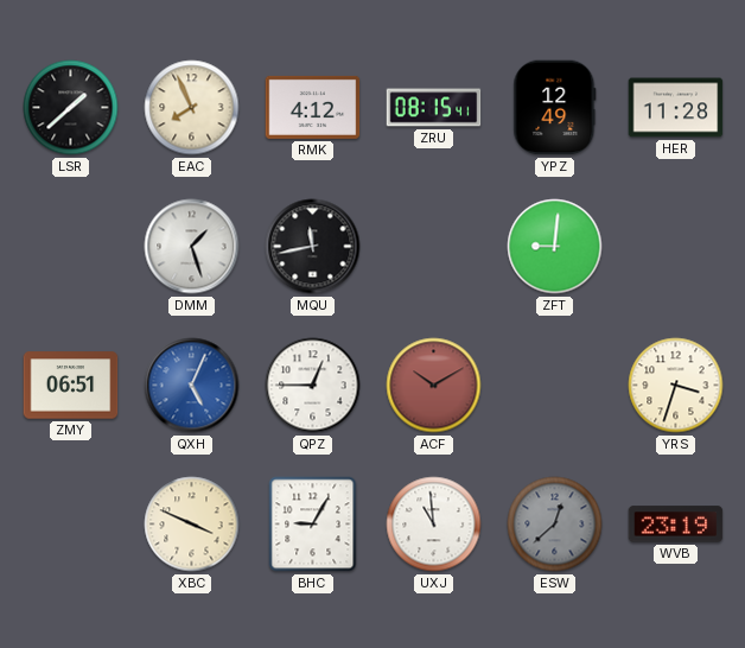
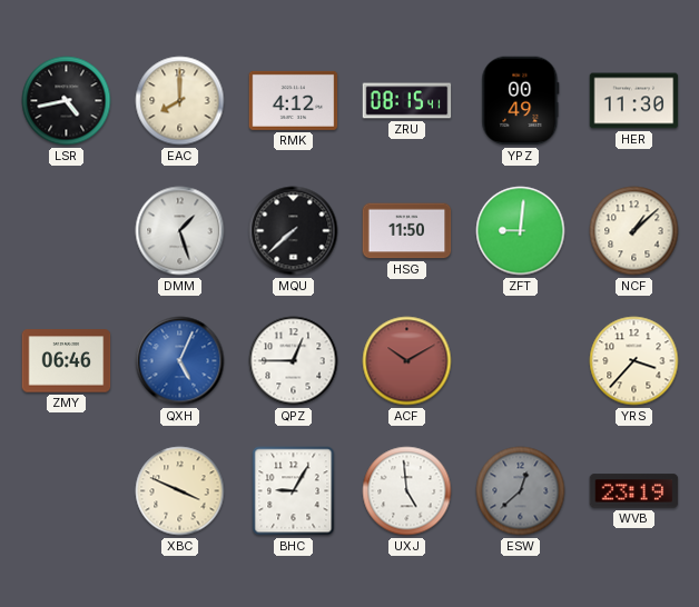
LSR: 1:38 -> 4:43
EAC: 7:56 -> 8:00
YPZ: 12:49 -> 00:49
HER: 11:28 -> 11:30
MQU: 11:43 -> 7:38
HSG: none -> 11:50
NCF: none -> 1:08
ZMY: 06:51 -> 06:46
YRS: 3:33 -> 3:37
UXJ: 10:59 -> 4:59
